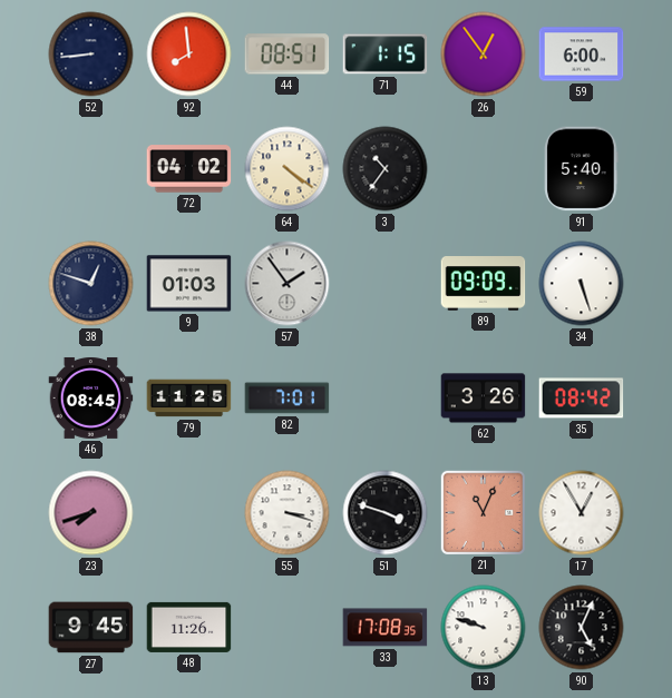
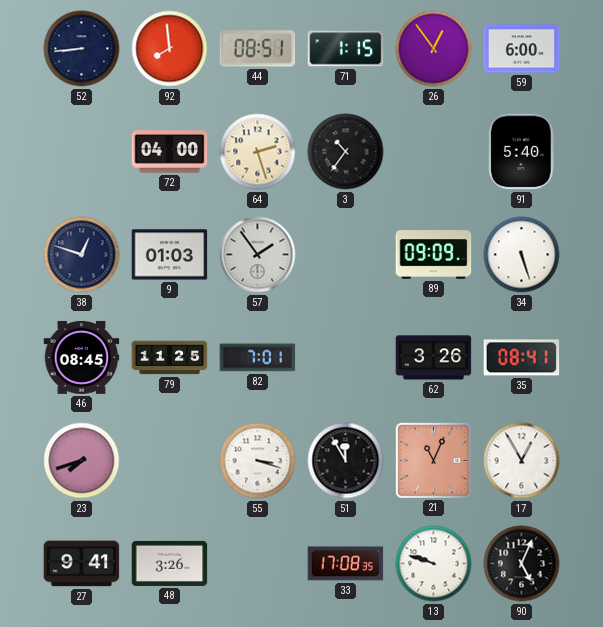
72: 04:02 -> 04:00
64: 4:21 -> 2:27
35: 08:42 -> 08:41
51: 3:48 -> 11:55
27: 9:45 -> 9:41
48: 11:26 -> 3:26
